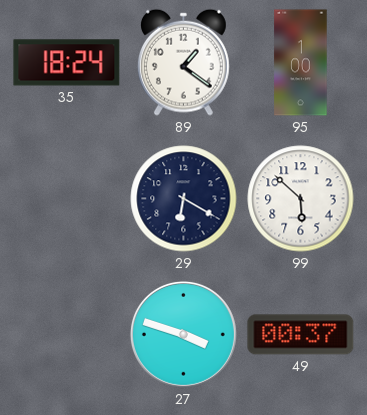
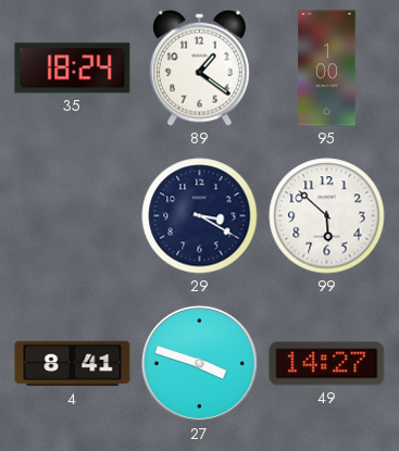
29: 6:20 -> 3:20
4: none -> 8:41
49: 00:37 -> 14:27
